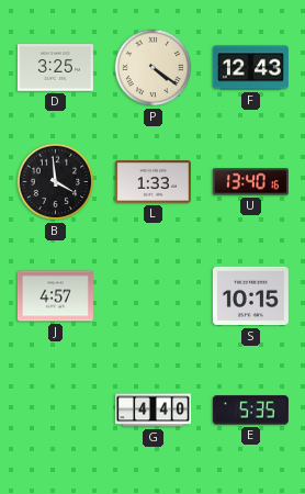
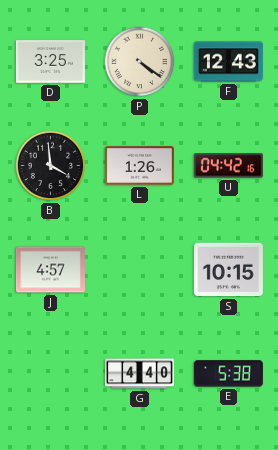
L: 1:33 -> 1:26
U: 13:40 -> 04:42
E: 5:35 -> 5:38
